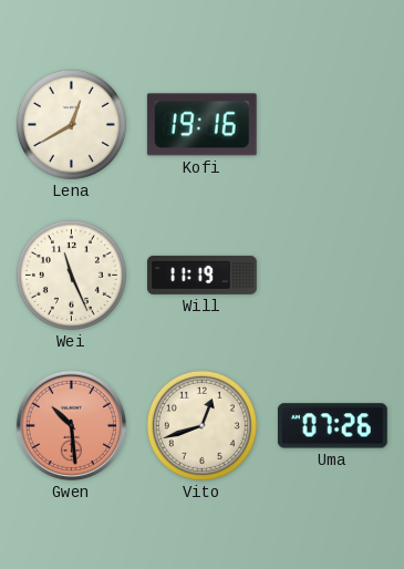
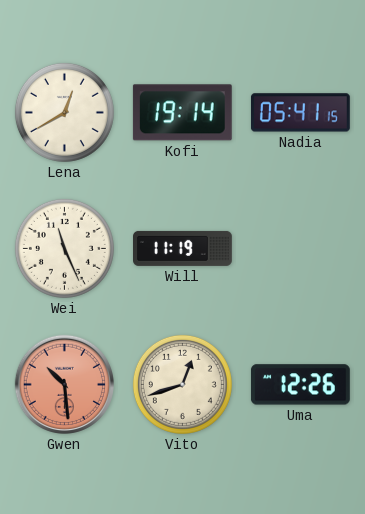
Kofi: 19:16 -> 19:14
Nadia: none -> 05:41
Uma: 07:26 -> 12:26
